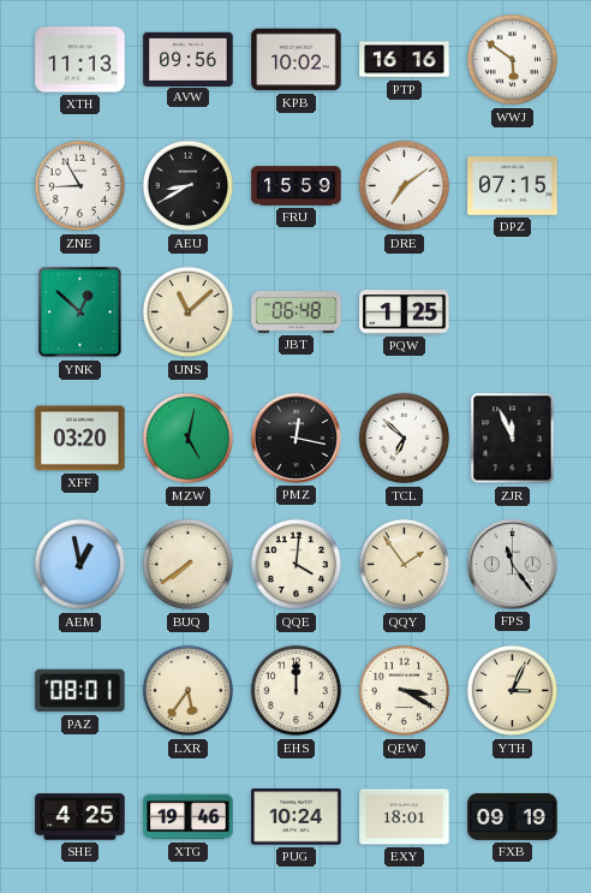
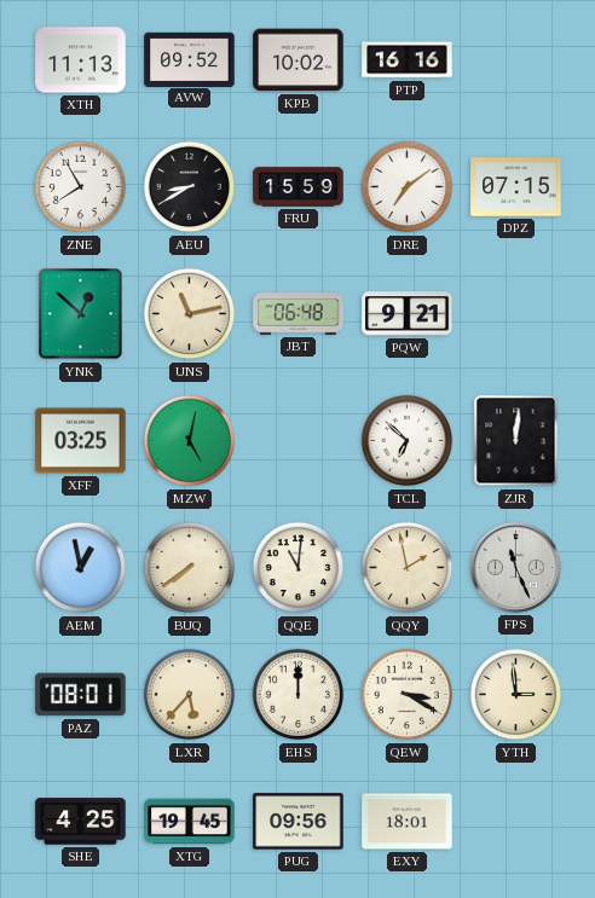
AVW: 09:56 -> 09:52
WWJ: 5:51 -> none
ZNE: 8:55 -> 7:55
UNS: 11:08 -> 11:13
PQW: 1:25 -> 9:21
XFF: 03:20 -> 03:25
PMZ: 12:17 -> none
ZJR: 11:56 -> 12:01
QQE: 4:01 -> 11:01
QQY: 1:54 -> 1:58
FPS: 11:24 -> 11:26
LXR: 5:36 -> 5:37
YTH: 3:04 -> 2:59
XTG: 19:46 -> 19:45
PUG: 10:24 -> 09:56
FXB: 09:19 -> none
